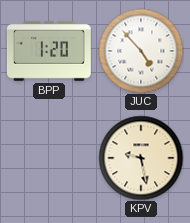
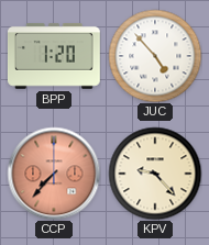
CCP: none -> 7:37
KPV: 9:28 -> 9:23
